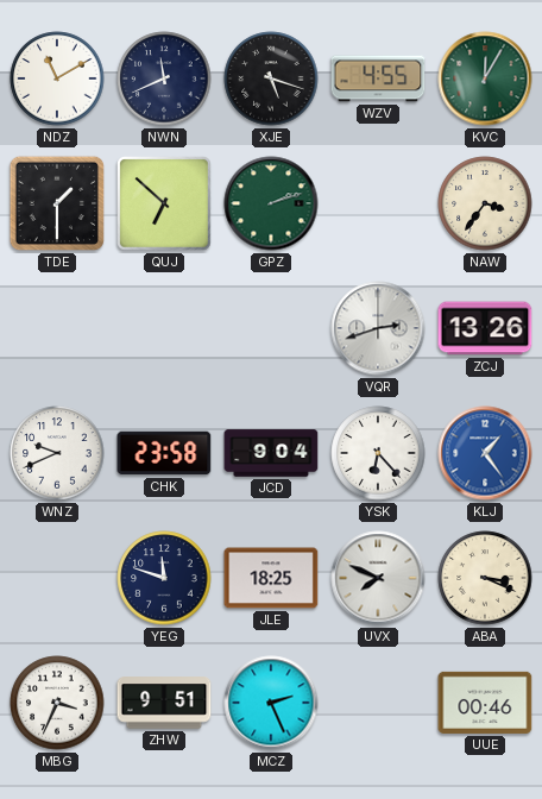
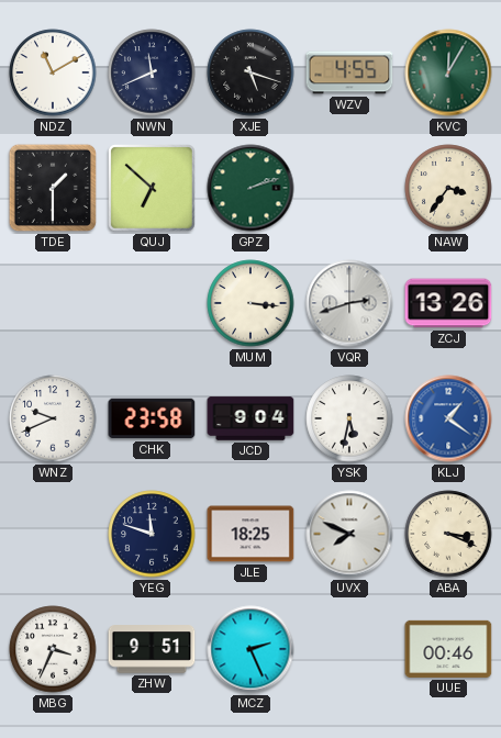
MUM: none -> 3:16
YSK: 6:23 -> 5:32
KLJ: 1:24 -> 1:21
